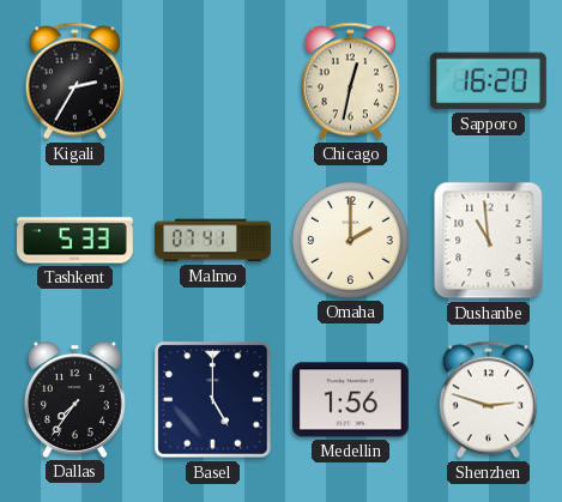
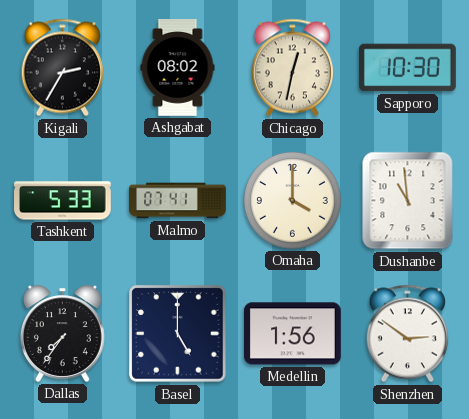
Ashgabat: none -> 08:02
Sapporo: 16:20 -> 10:30
Omaha: 2:00 -> 4:00
Shenzhen: 2:48 -> 2:51
